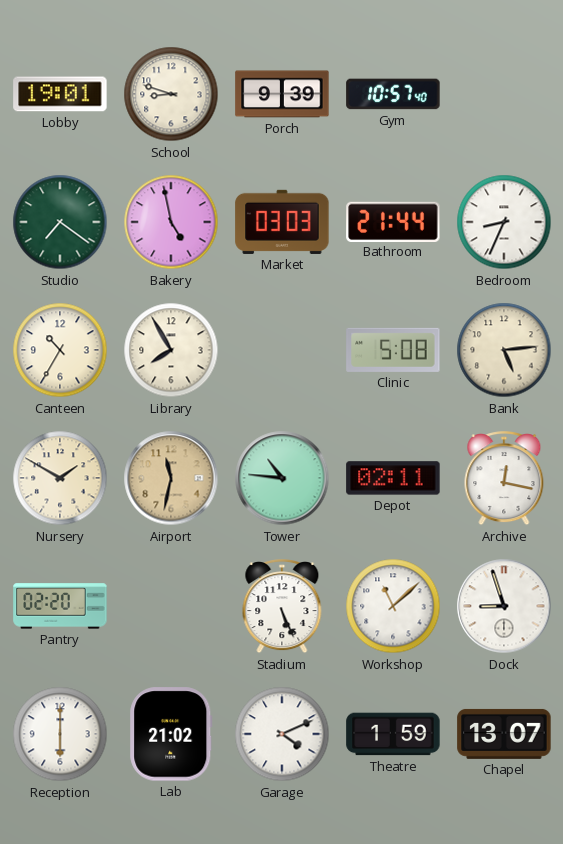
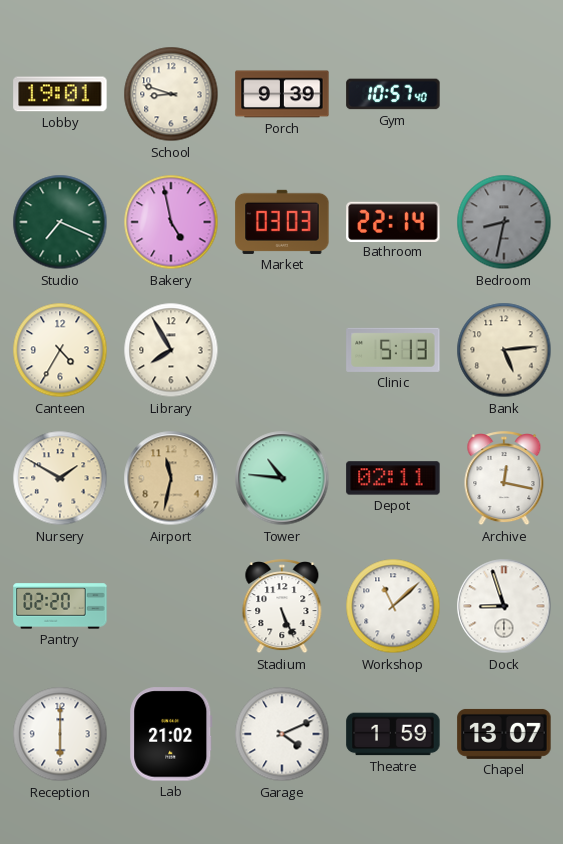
Studio: 7:21 -> 7:19
Bathroom: 21:44 -> 22:14
Bedroom: 8:34 -> 8:32
Bedroom dial: white -> grey
Canteen: 10:35 -> 4:35
Clinic: 5:08 -> 5:13
